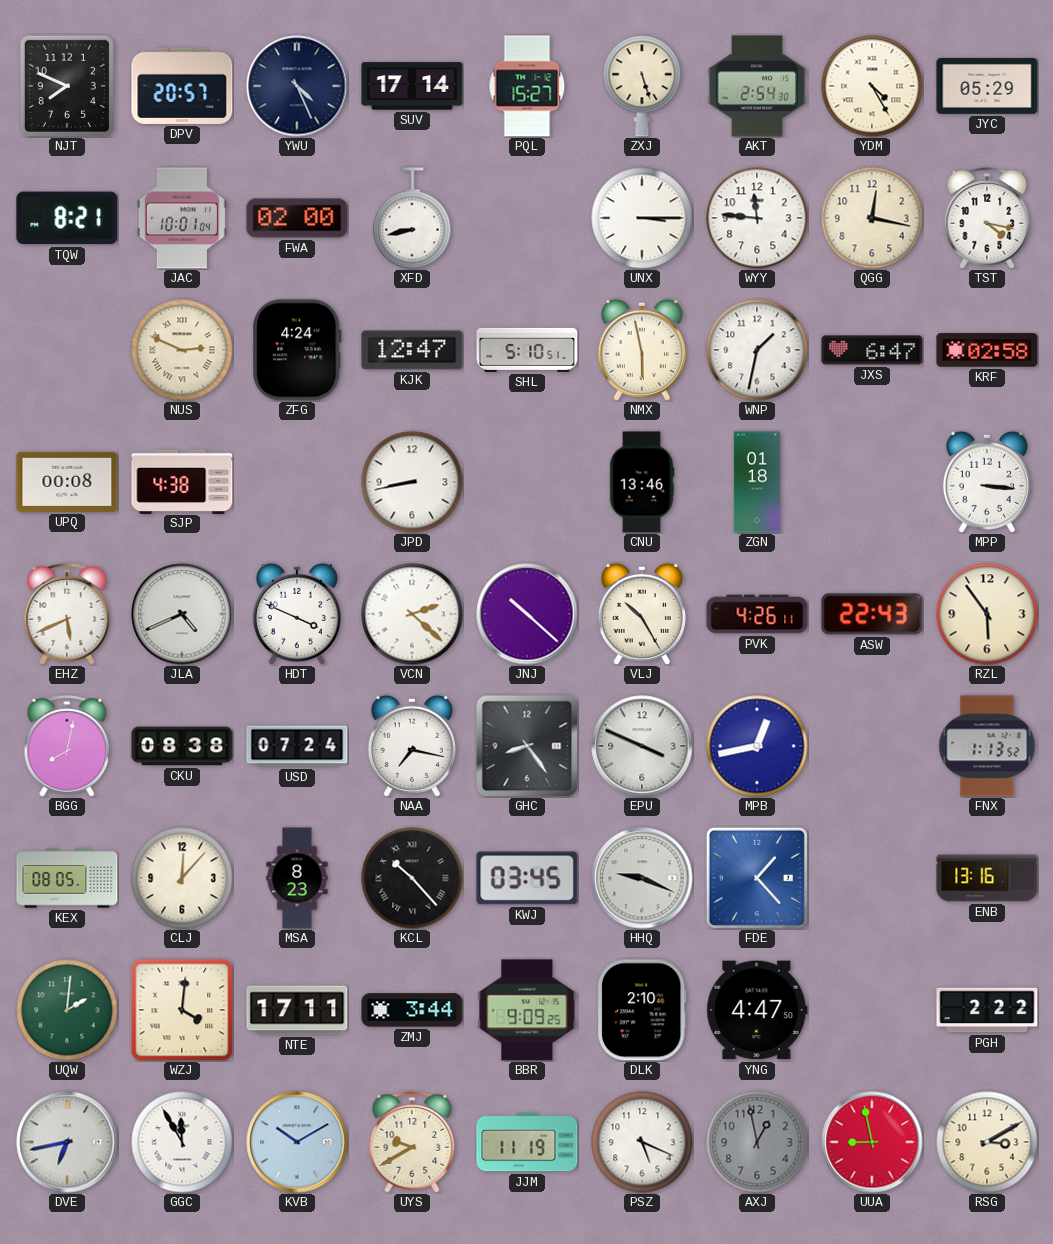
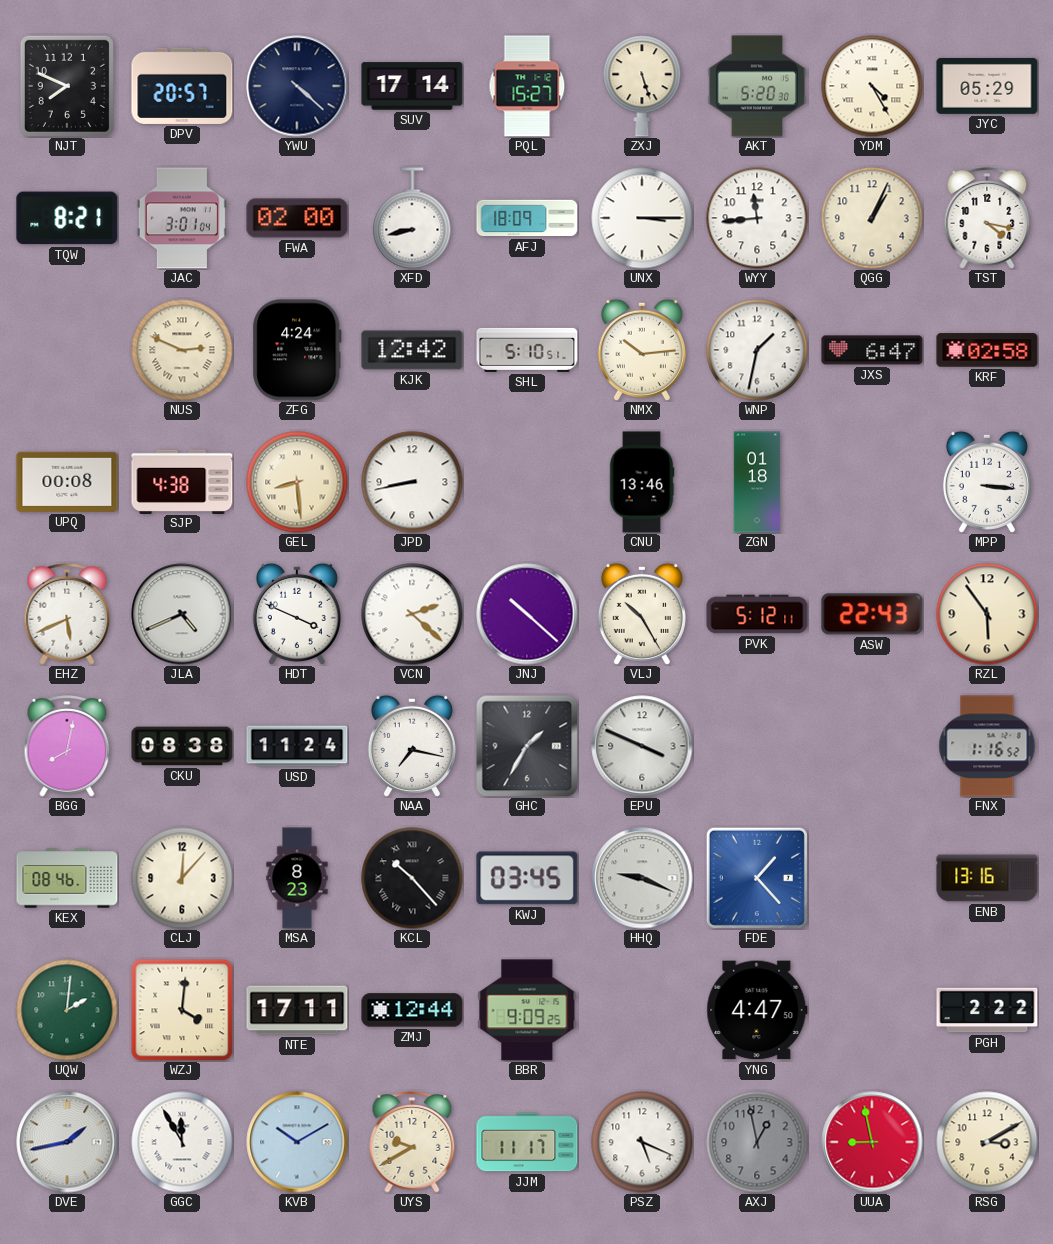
YWU: 4:26 -> 4:22
AKT: 2:54 -> 5:20
JAC: 10:01 -> 3:01
AFJ: none -> 18:09
WYY: 11:46 -> 11:44
QGG: 12:17 -> 1:04
KJK: 12:47 -> 12:42
NMX: 5:58 -> 10:14
GEL: none -> 8:29
PVK: 4:26 -> 5:12
USD: 07:24 -> 11:24
GHC: 8:24 -> 1:35
MPB: 12:43 -> none
FNX: 1:13 -> 1:16
KEX: 08:05 -> 08:46
ZMJ: 3:44 -> 12:44
DLK: 2:10 -> none
DVE: 6:43 -> 1:43
JJM: 11:19 -> 11:17
